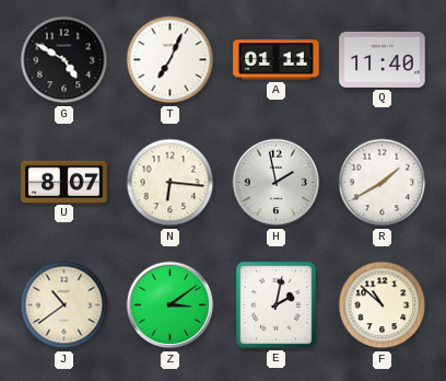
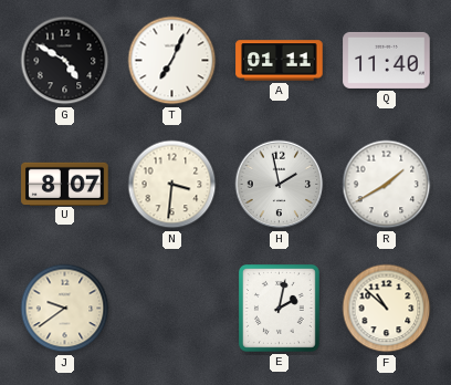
N: 6:16 -> 3:31
J: 10:39 -> 9:39
Z: 3:09 -> none
